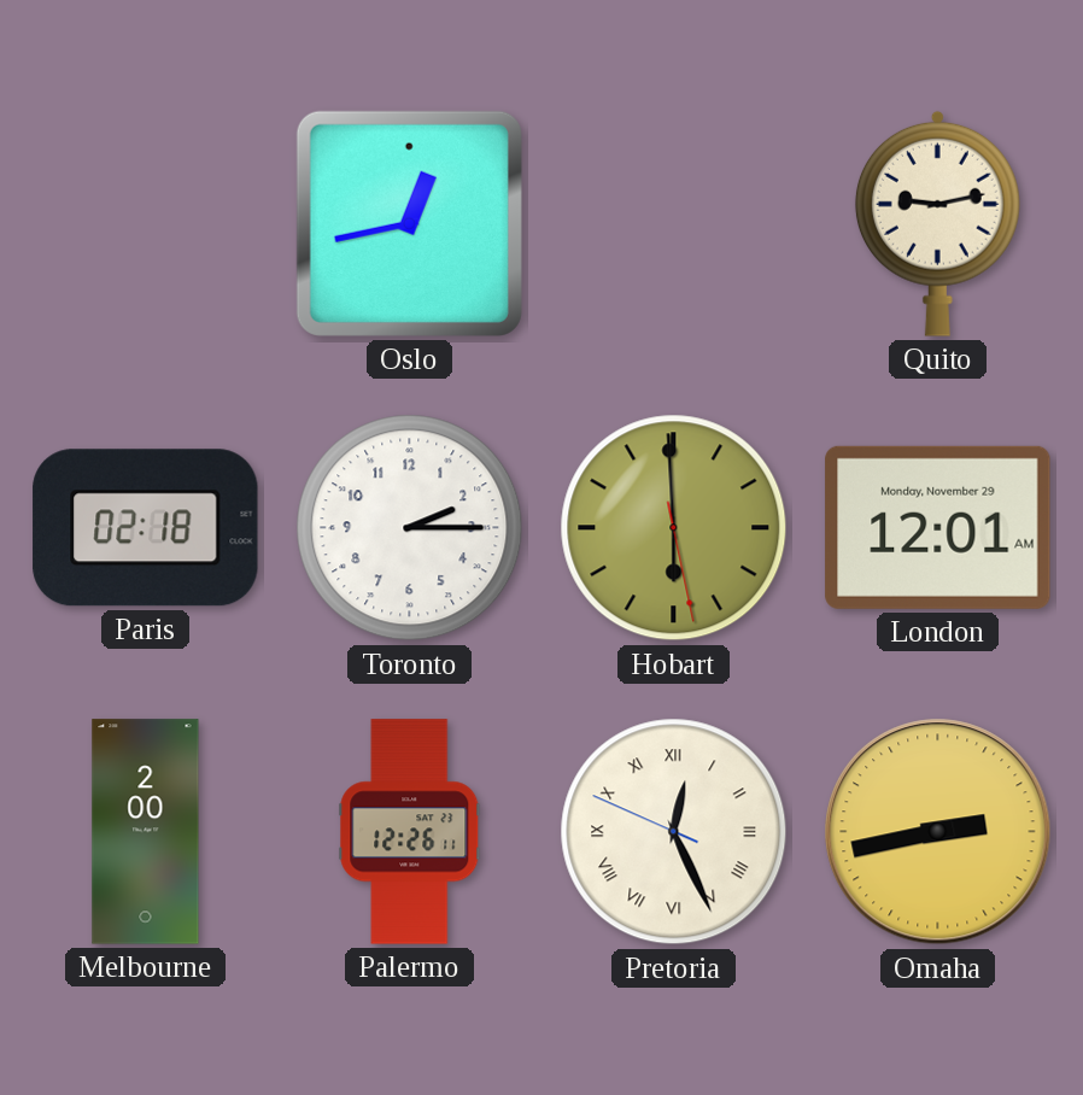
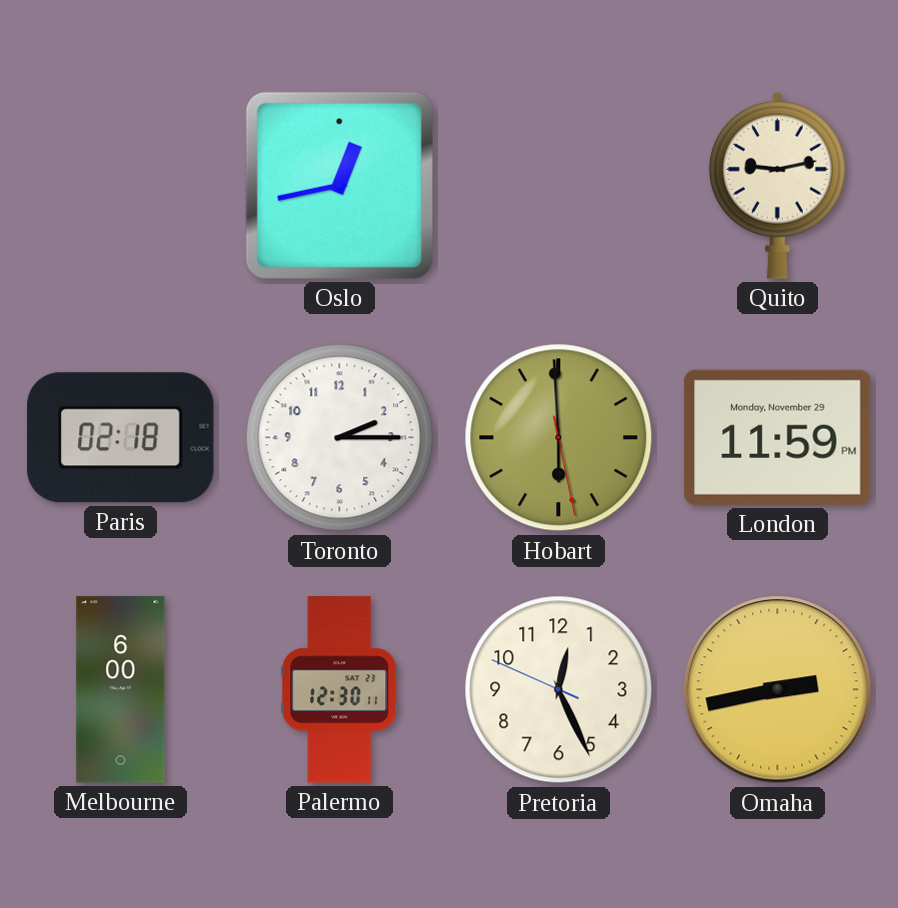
London: 12:01 -> 11:59
Melbourne: 2:00 -> 6:00
Palermo: 12:26 -> 12:30
Pretoria numerals: Roman -> Arabic
